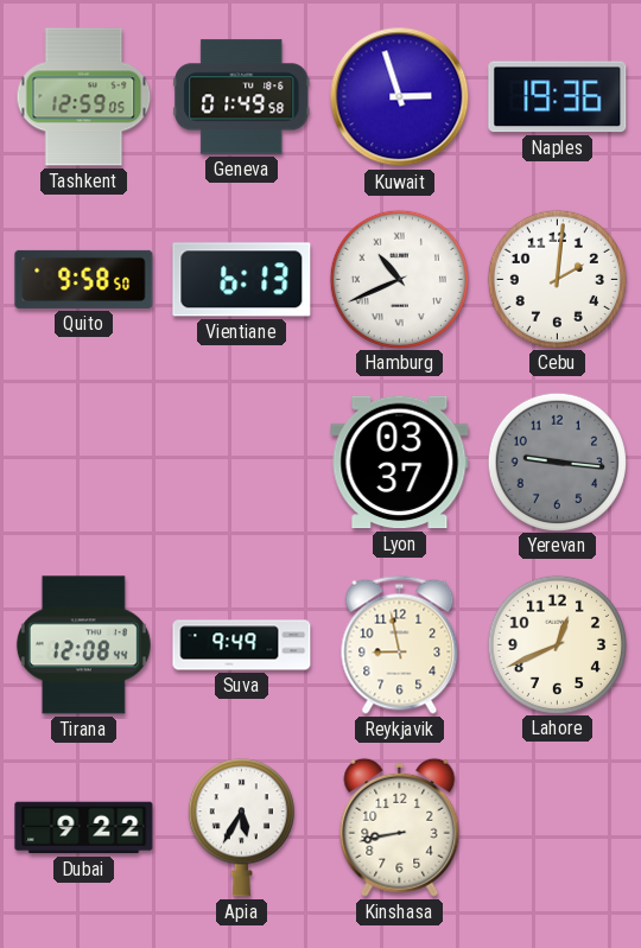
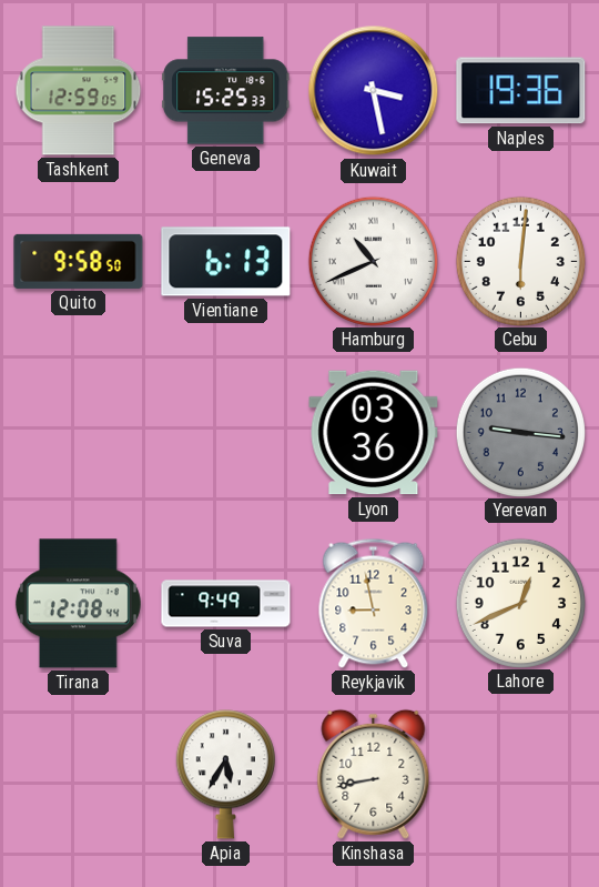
Geneva: 01:49 -> 15:25
Kuwait: 2:57 -> 3:28
Cebu: 2:01 -> 6:01
Lyon: 03:37 -> 03:36
Dubai: 9:22 -> none
